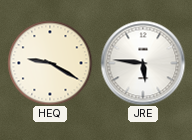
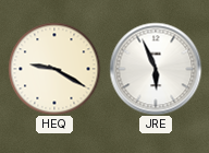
JRE: 5:46 -> 5:56
